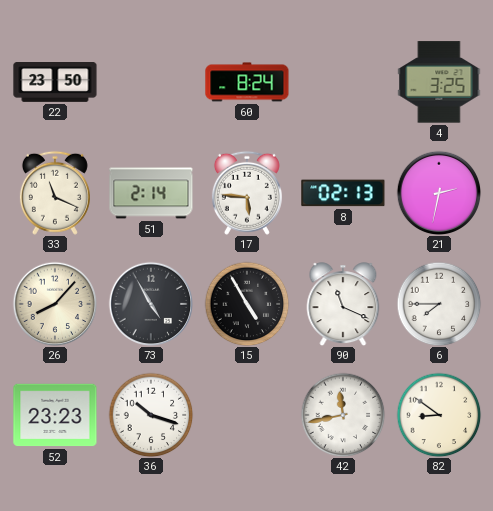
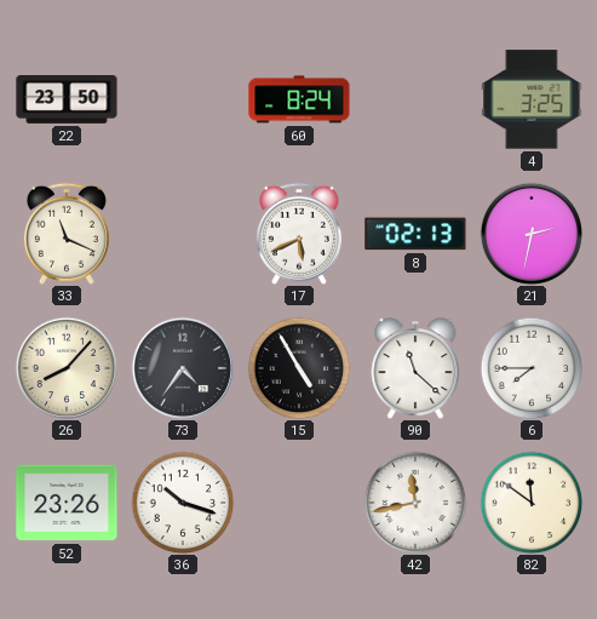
51: 2:14 -> none
17: 5:46 -> 5:41
73: 4:55 -> 4:36
90: 11:19 -> 11:22
52: 23:23 -> 23:26
82: 8:51 -> 11:51
